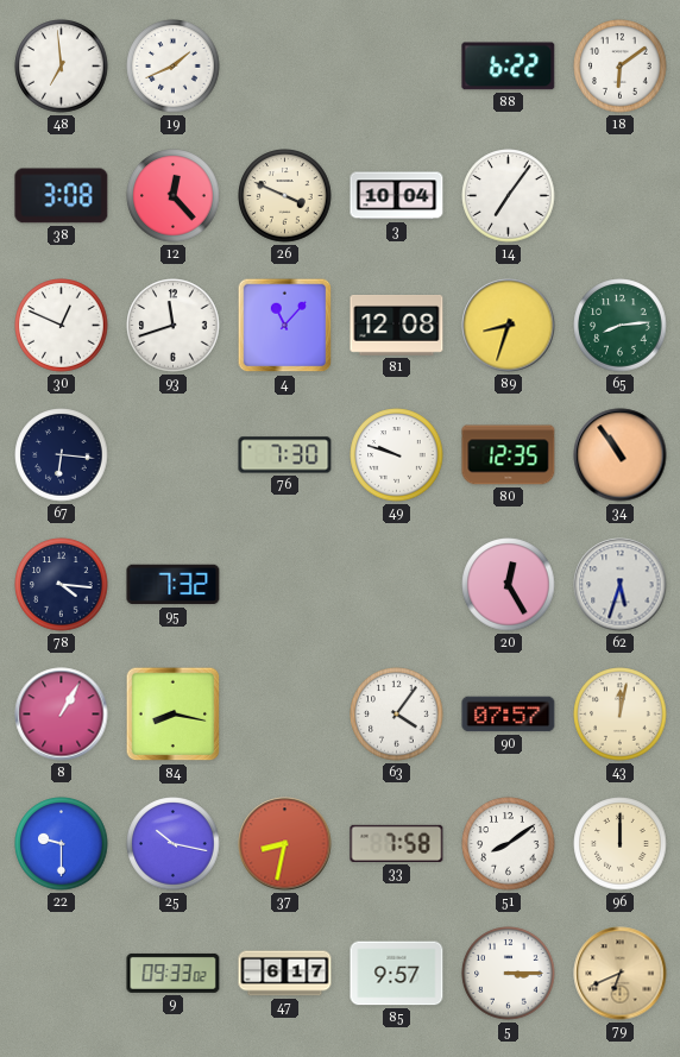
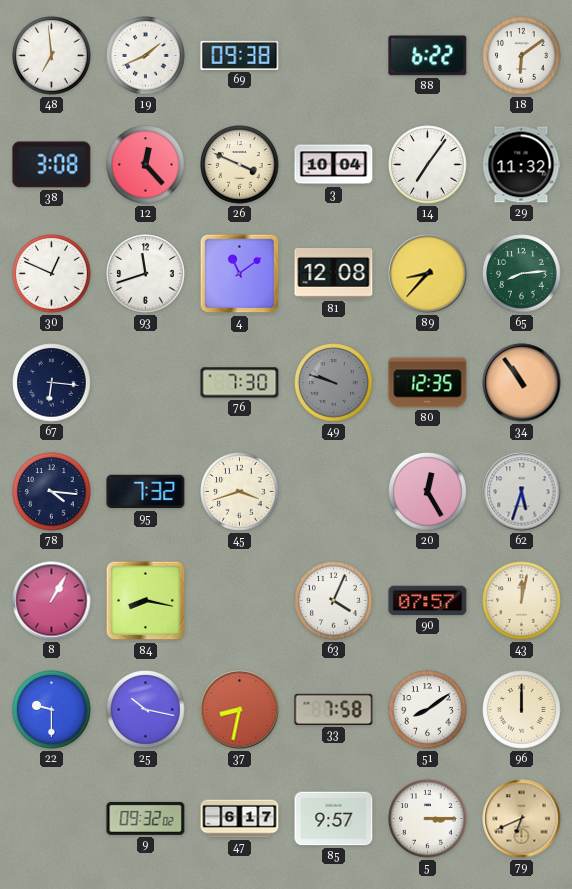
69: none -> 09:38
29: none -> 11:32
4: 11:07 -> 11:09
89: 8:33 -> 8:37
49 dial: white -> grey
45: none -> 3:42
63: 4:06 -> 4:04
9: 09:33 -> 09:32
